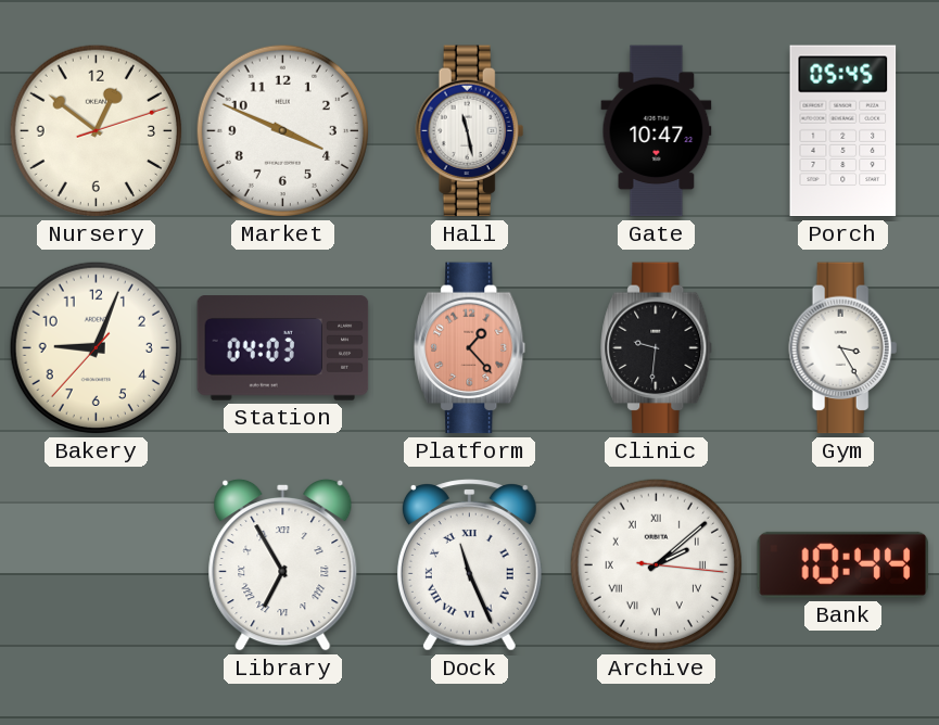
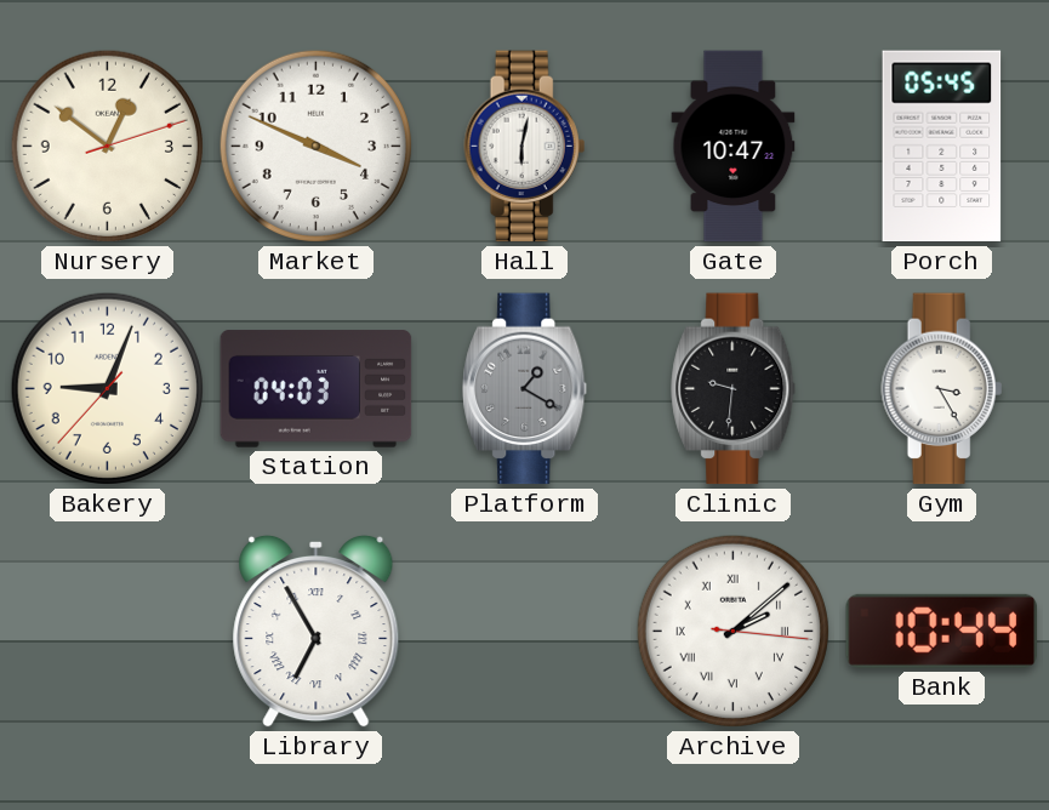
Hall: 11:28 -> 6:02
Platform: 1:23 -> 1:20
Platform dial: salmon -> grey
Dock: 11:26 -> none
